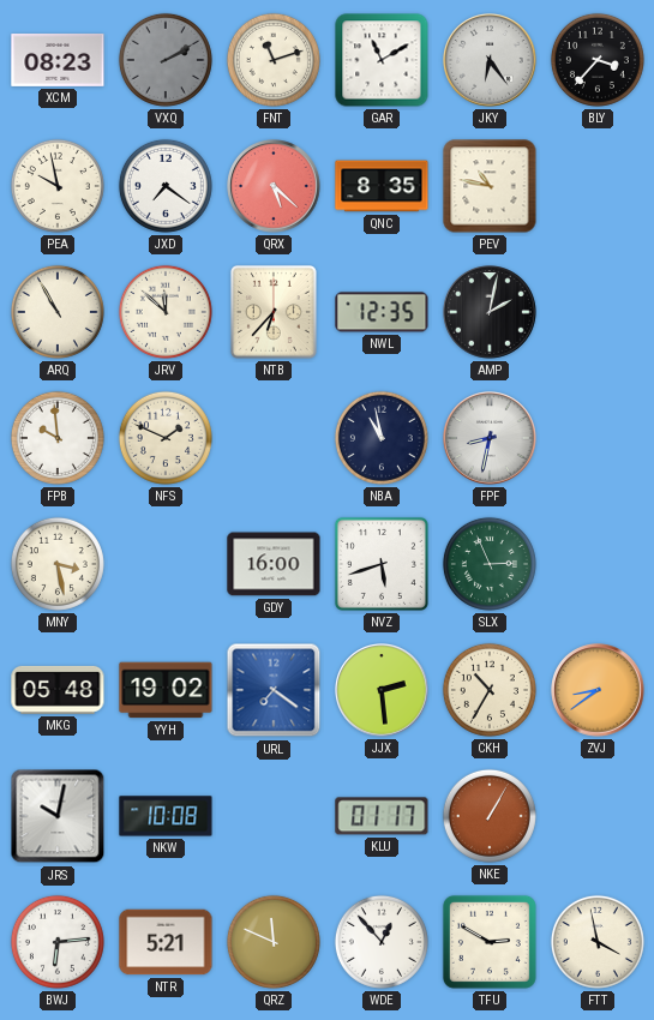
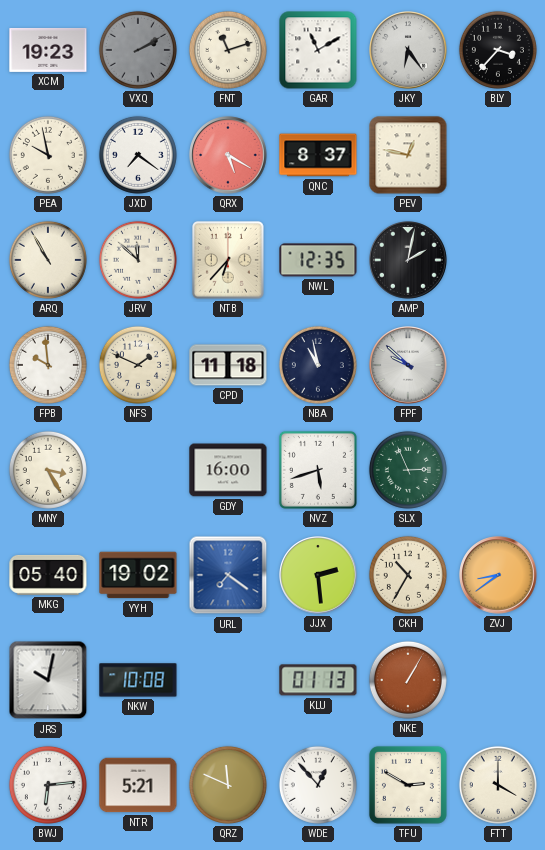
XCM: 08:23 -> 19:23
QRX: 5:22 -> 5:20
QNC: 8:35 -> 8:37
PEV: 10:47 -> 12:47
CPD: none -> 11:18
FPF: 8:32 -> 9:52
MNY: 3:28 -> 3:25
MKG: 05:48 -> 05:40
KLU: 01:17 -> 01:13
FTT: 3:58 -> 4:00
